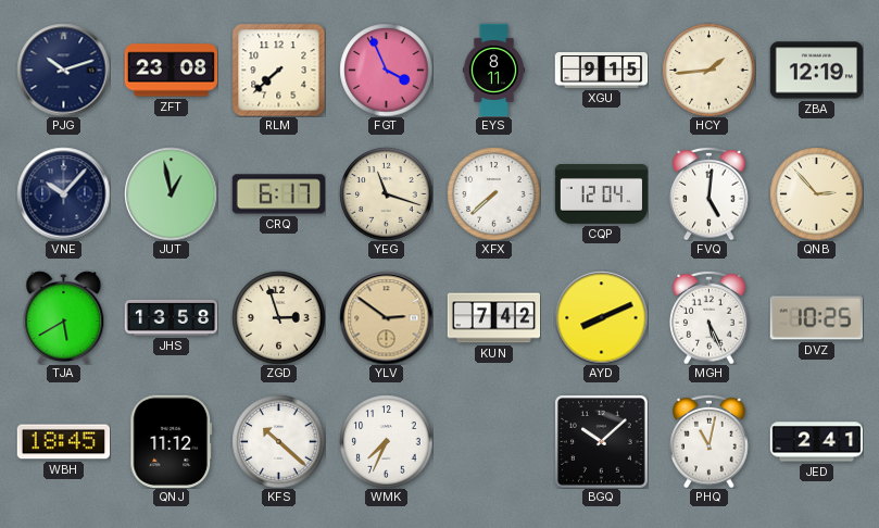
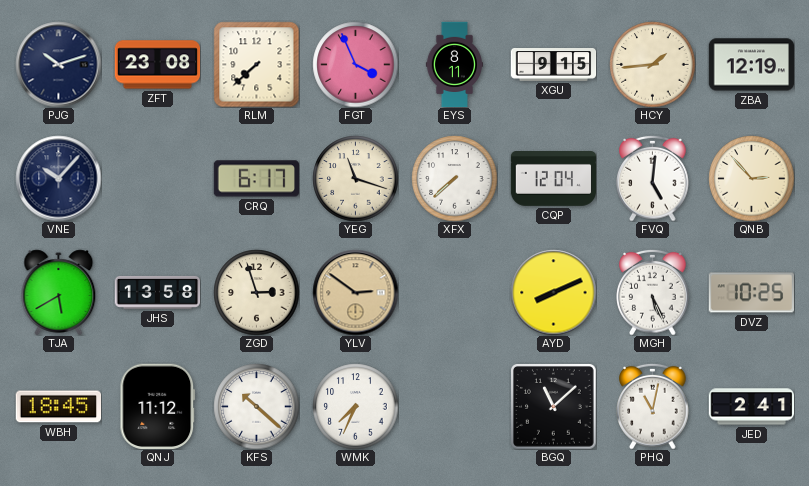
JUT: 12:58 -> none
KUN: 7:42 -> none
BGQ: 10:08 -> 11:08
